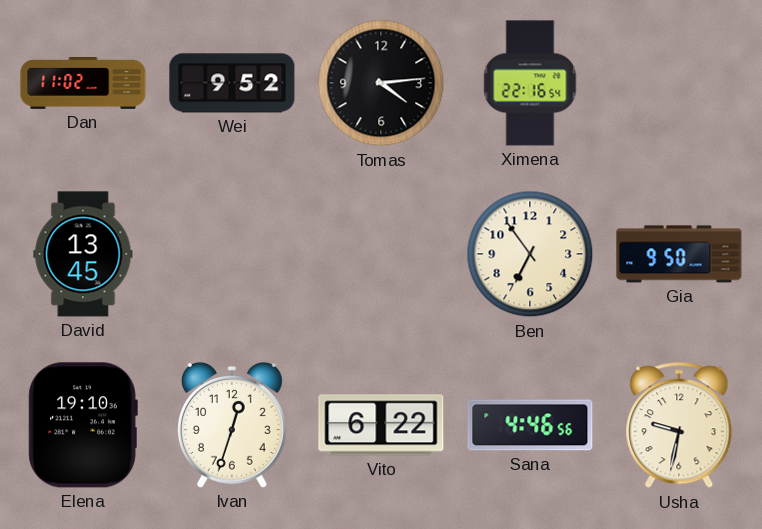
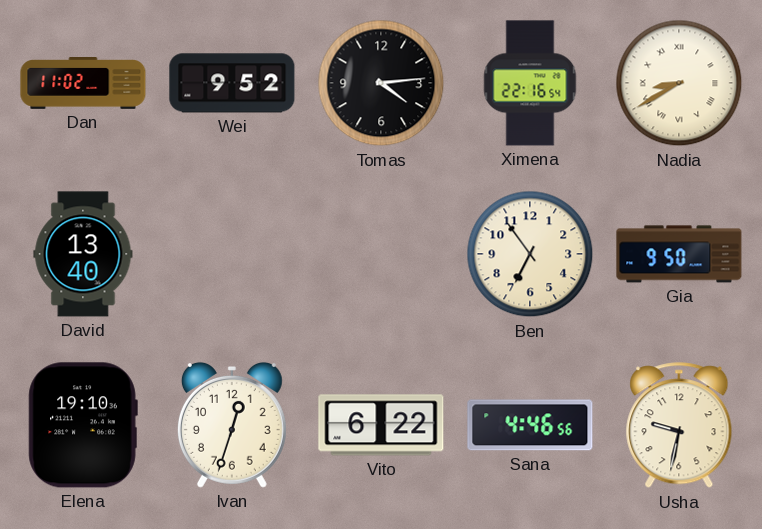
Nadia: none -> 8:40
David: 13:45 -> 13:40
